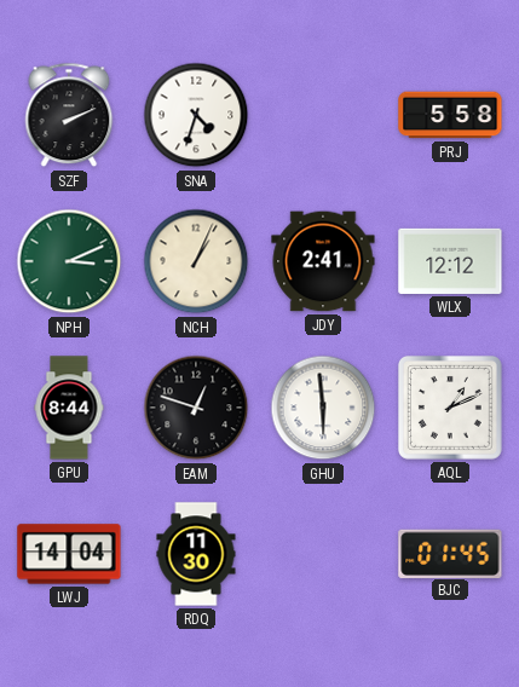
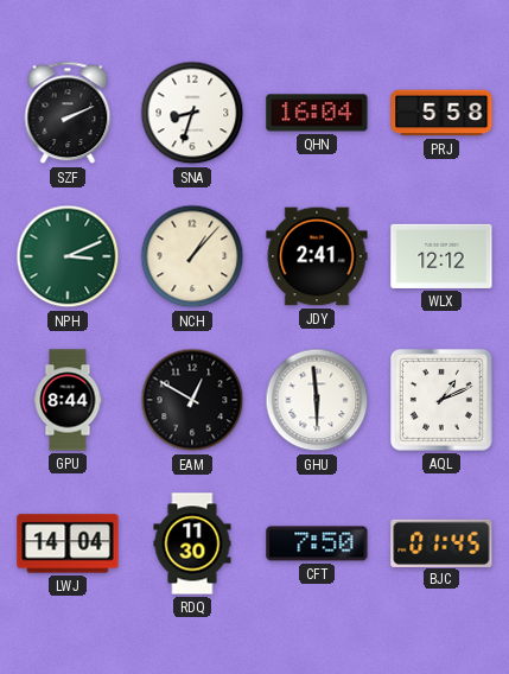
SNA: 4:33 -> 8:33
QHN: none -> 16:04
NCH: 1:04 -> 1:07
EAM: 12:48 -> 12:50
CFT: none -> 7:50
